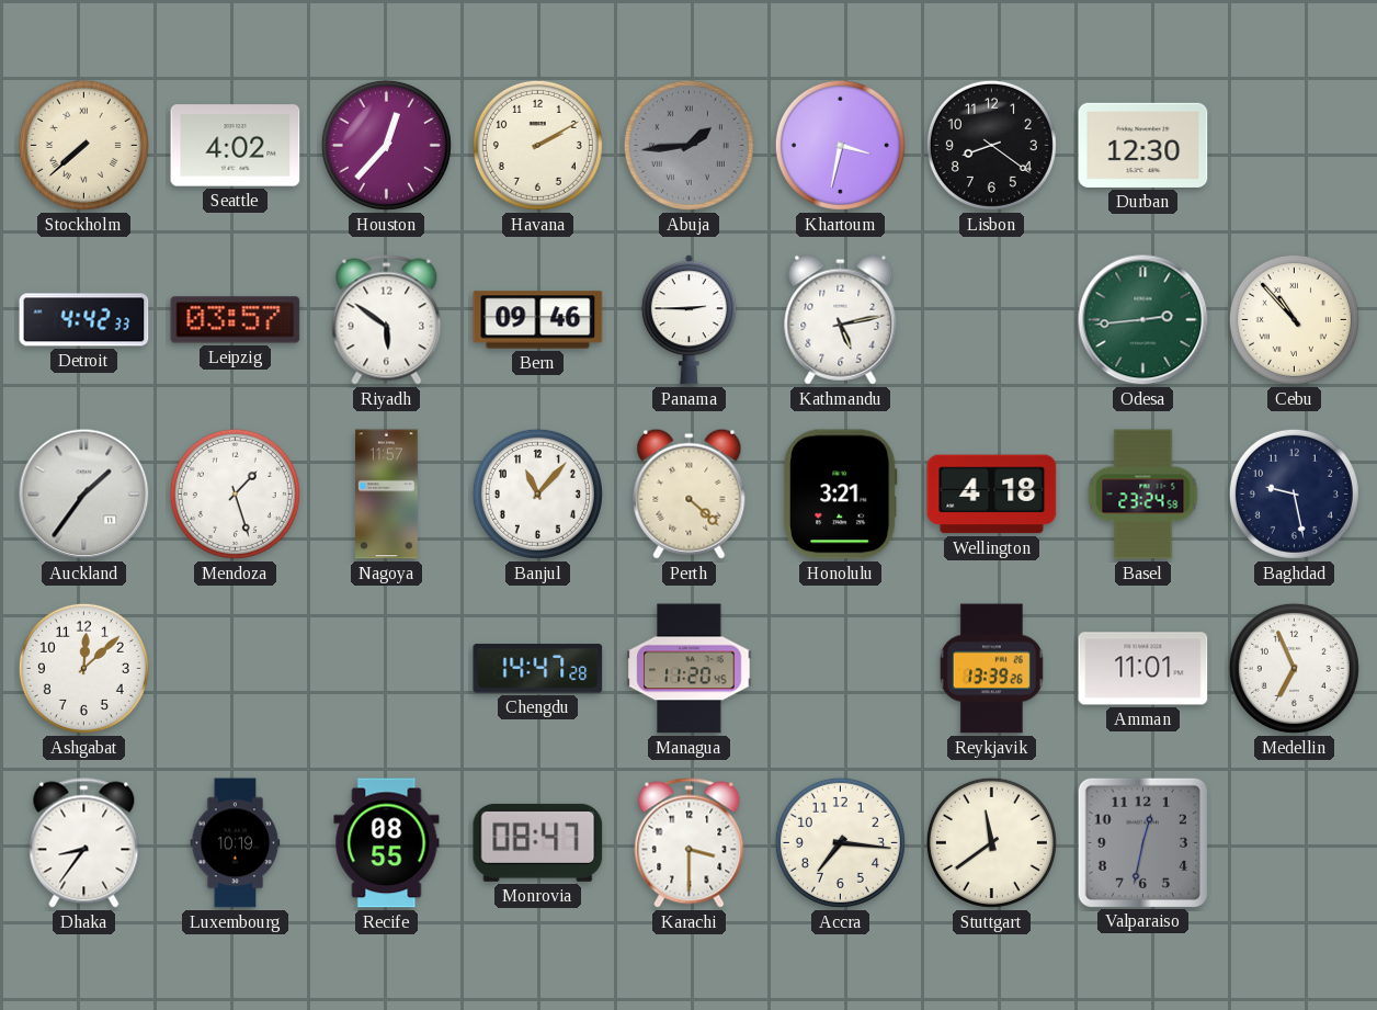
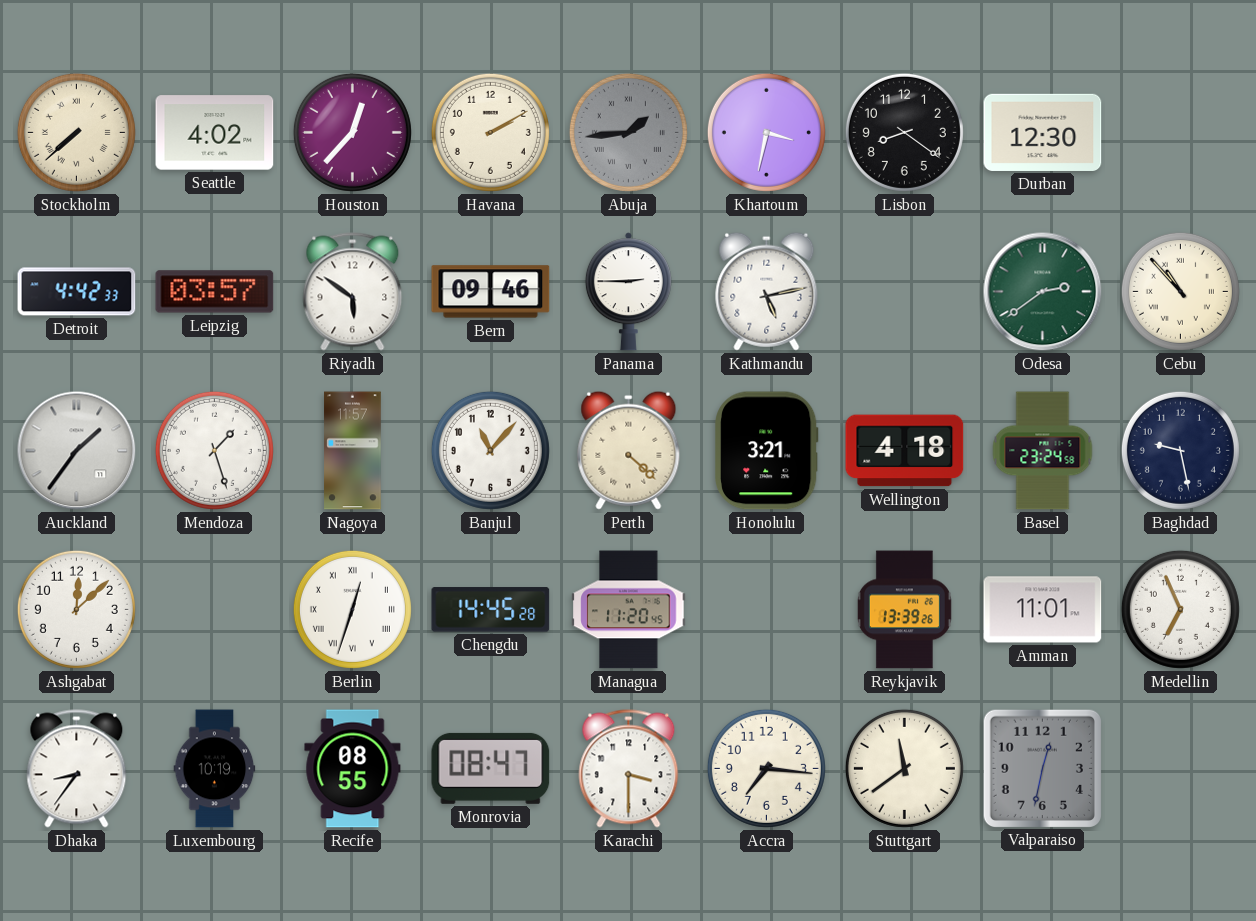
Odesa: 2:44 -> 2:39
Berlin: none -> 12:33
Chengdu: 14:47 -> 14:45
